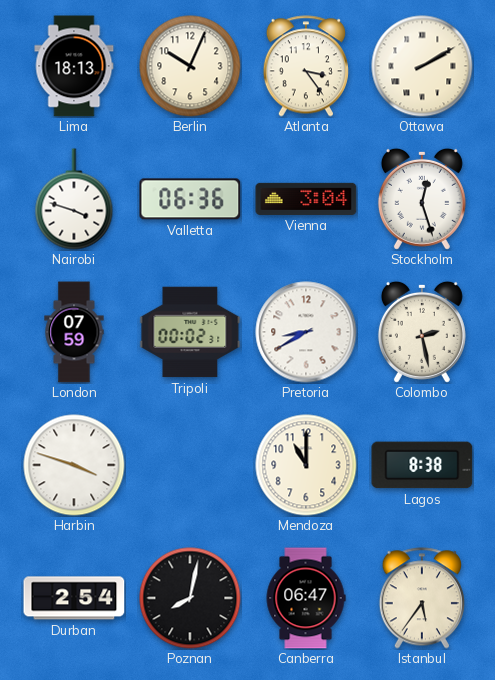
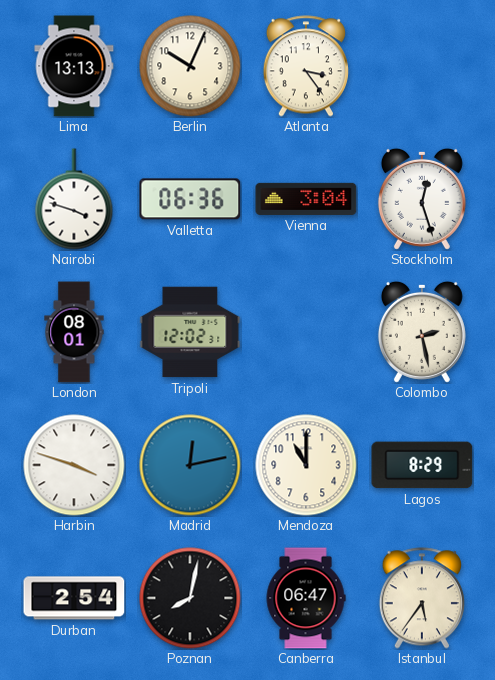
Lima: 18:13 -> 13:13
Ottawa: 2:10 -> none
London: 07:59 -> 08:01
Tripoli: 00:02 -> 12:02
Pretoria: 8:40 -> none
Madrid: none -> 12:13
Lagos: 8:38 -> 8:29
